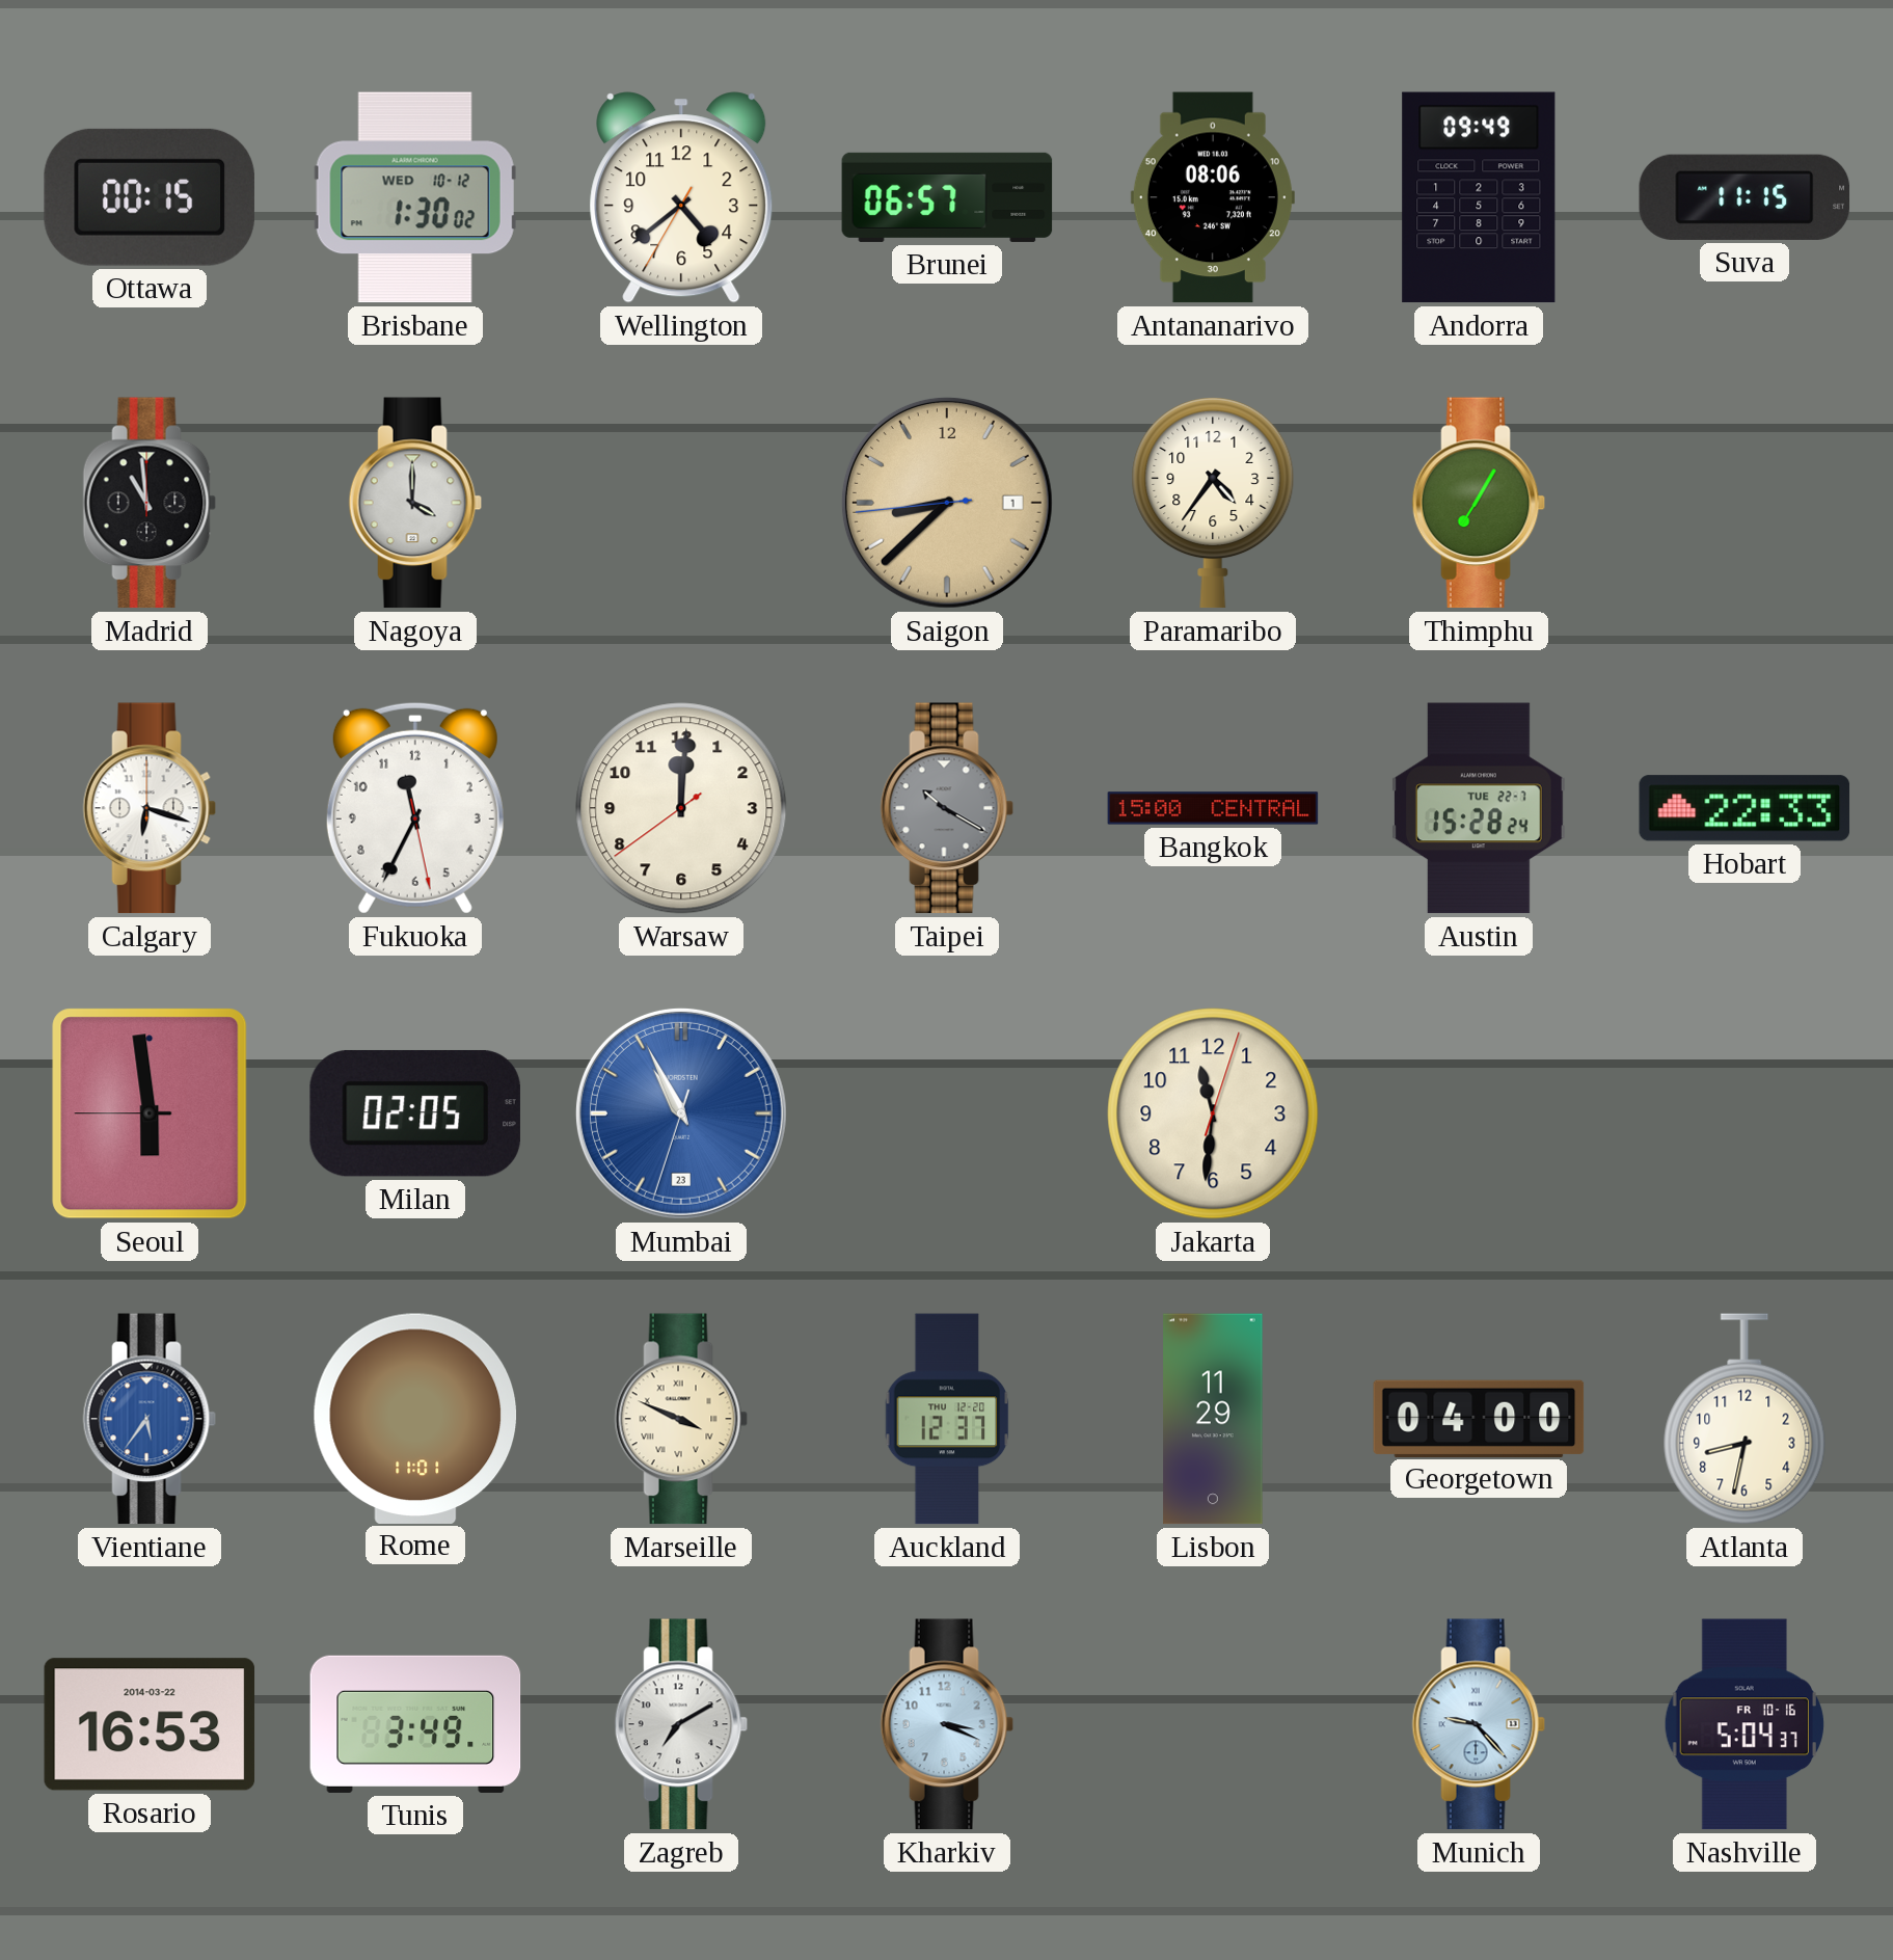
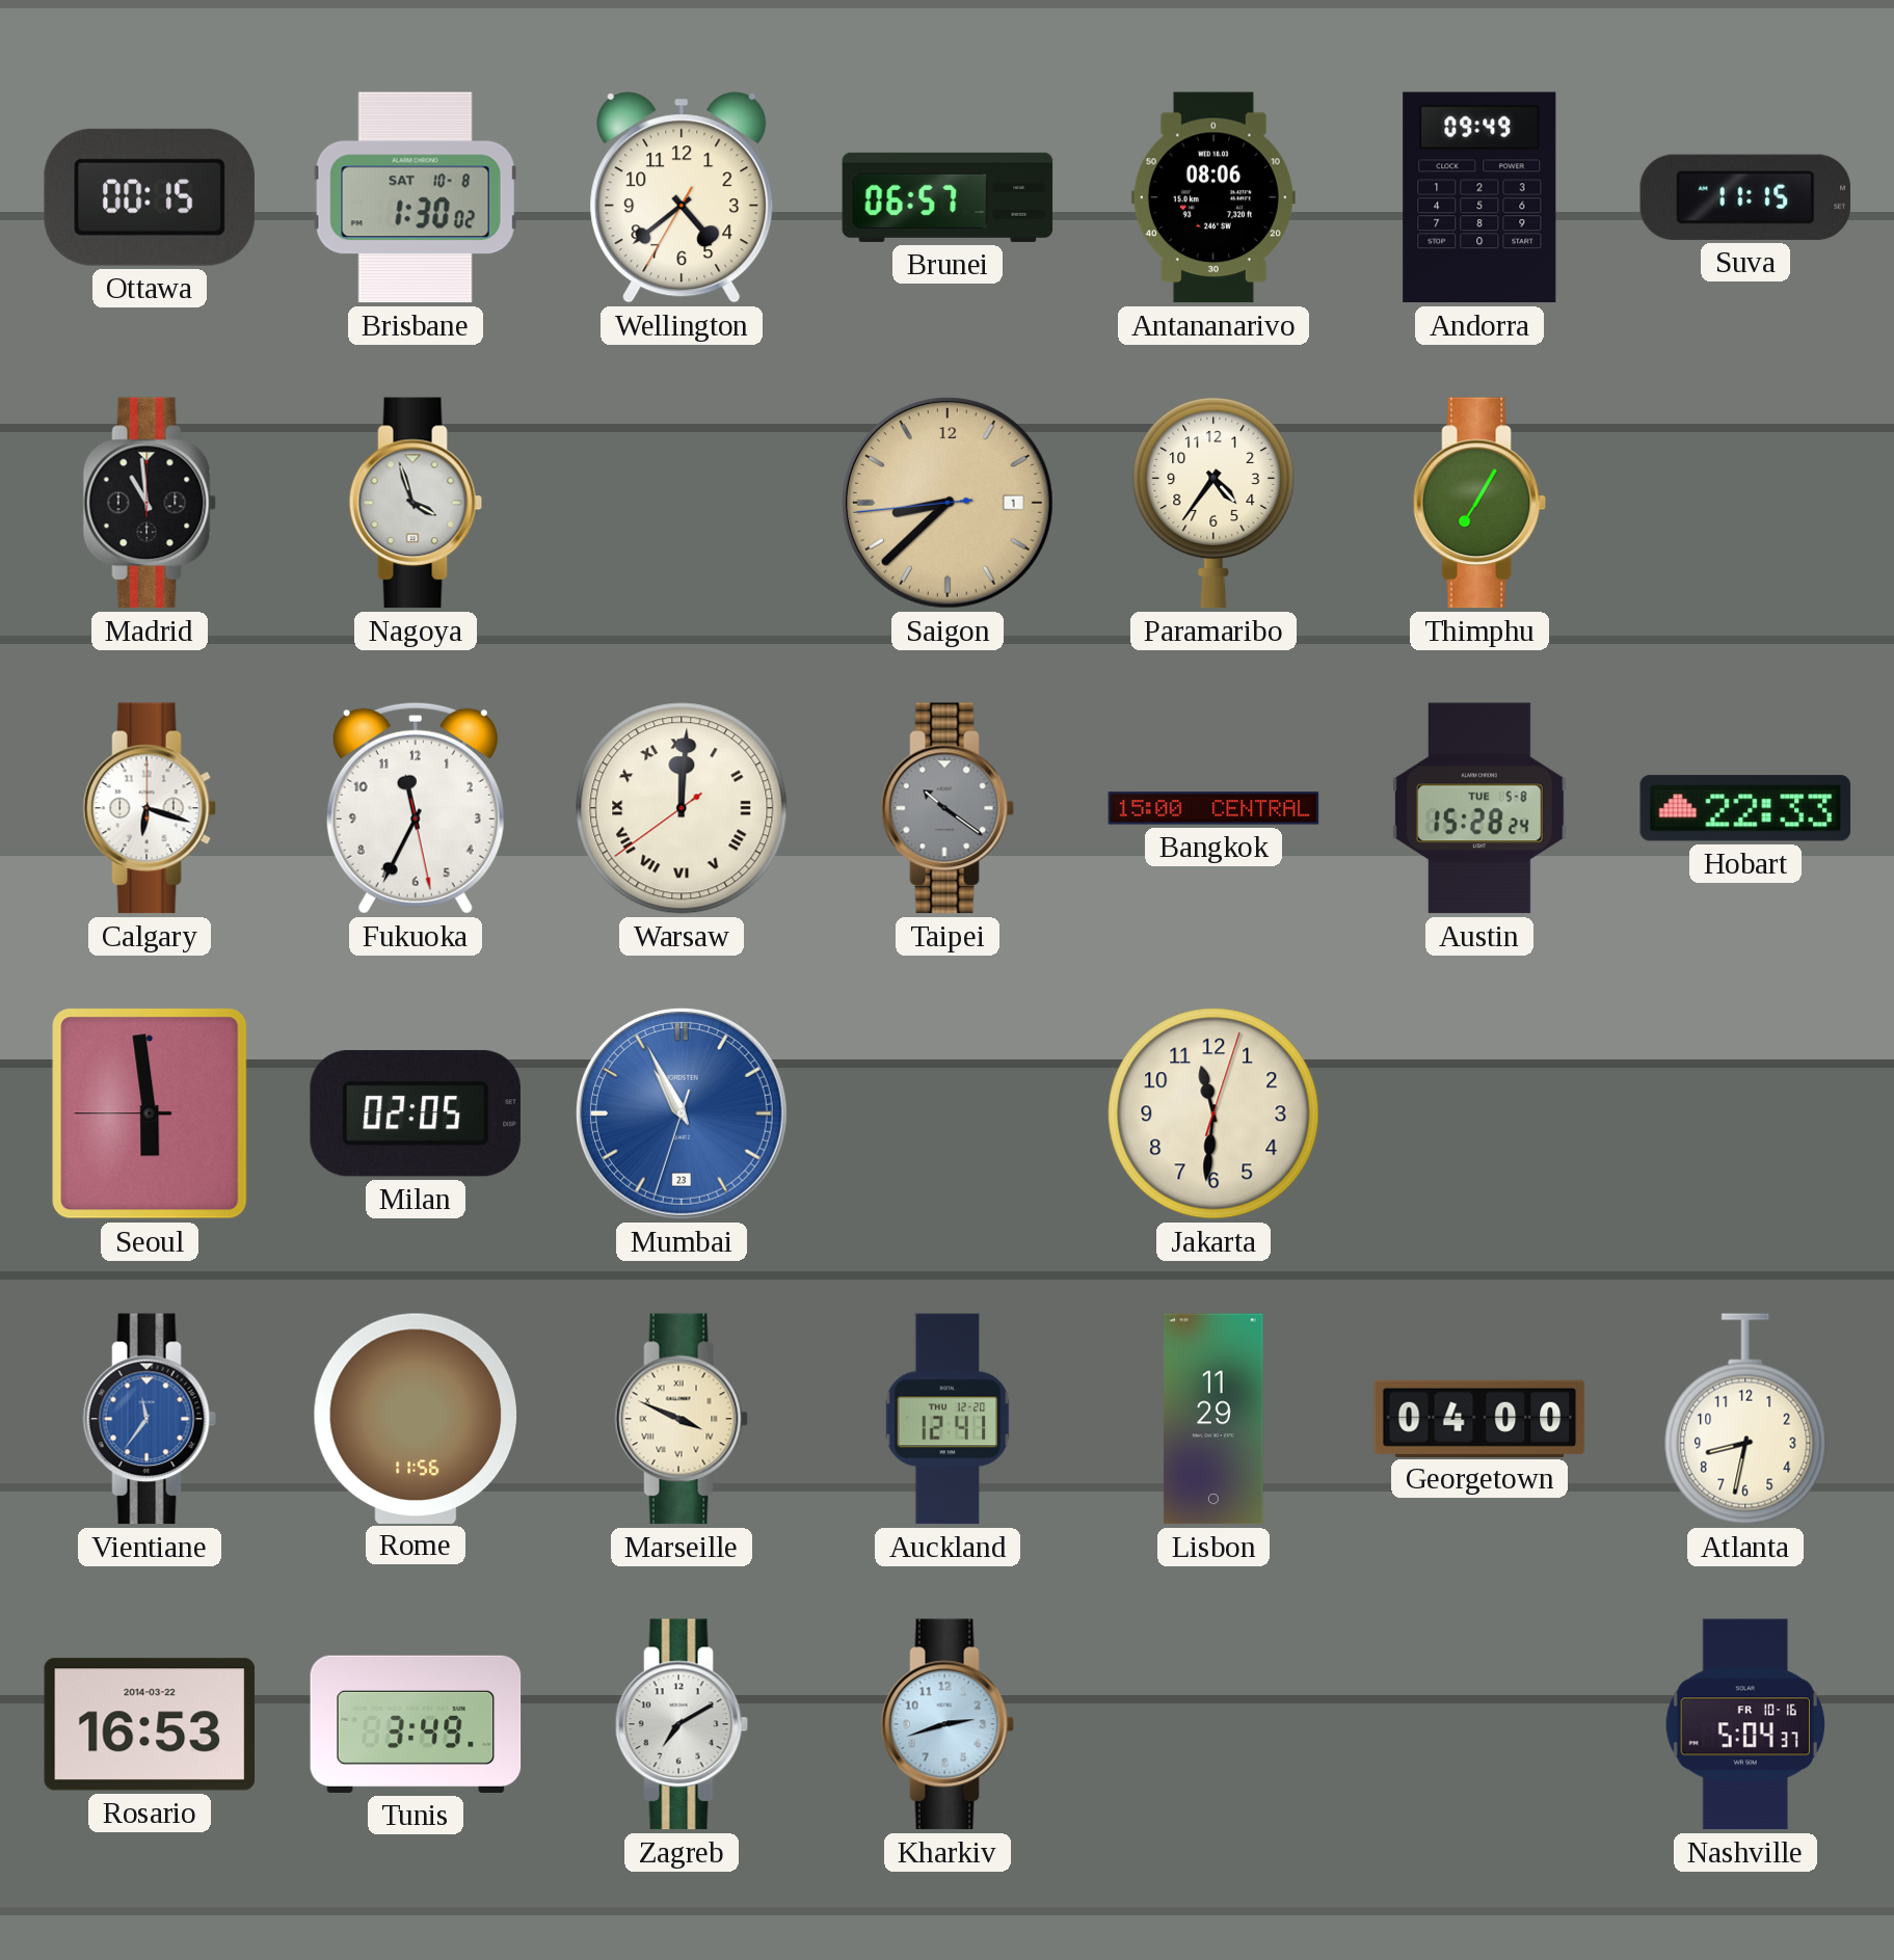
Brisbane date: WED 10-12 -> SAT 10-8
Nagoya: 4:00 -> 3:57
Warsaw numerals: Arabic -> Roman
Taipei: 10:20 -> 10:21
Austin date: TUE 22-7 -> TUE 5-8
Vientiane: 5:36 -> 11:36
Rome: 11:01 -> 11:56
Auckland: 12:37 -> 12:41
Kharkiv: 3:19 -> 2:42
Munich: 9:23 -> none
